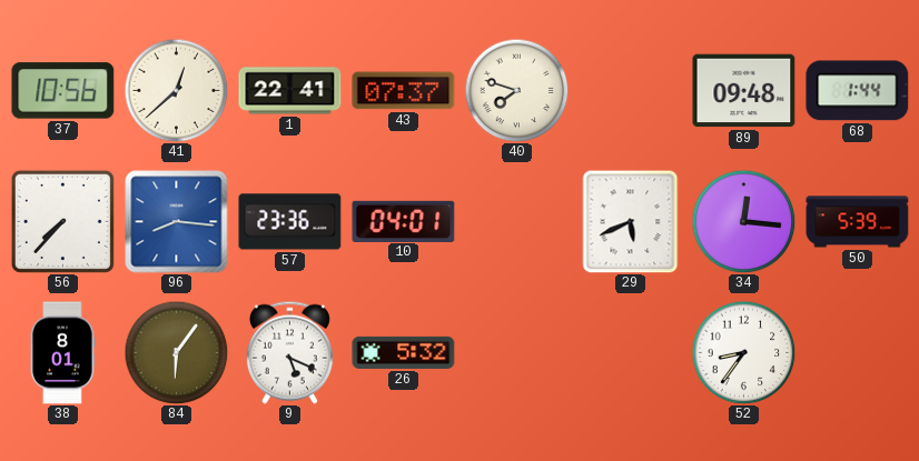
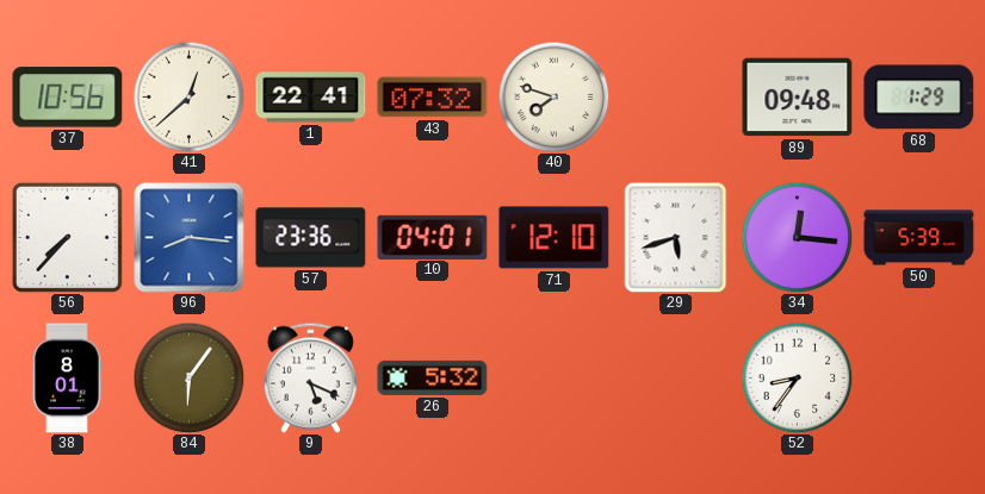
43: 07:37 -> 07:32
68: 1:44 -> 1:29
71: none -> 12:10
29: 5:41 -> 5:42
